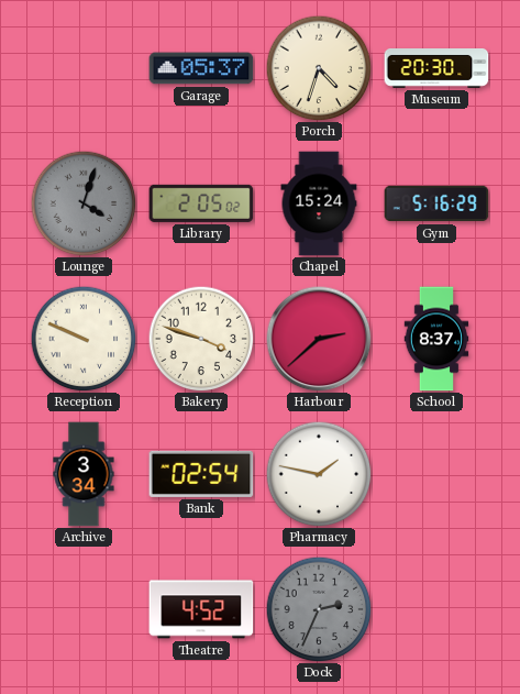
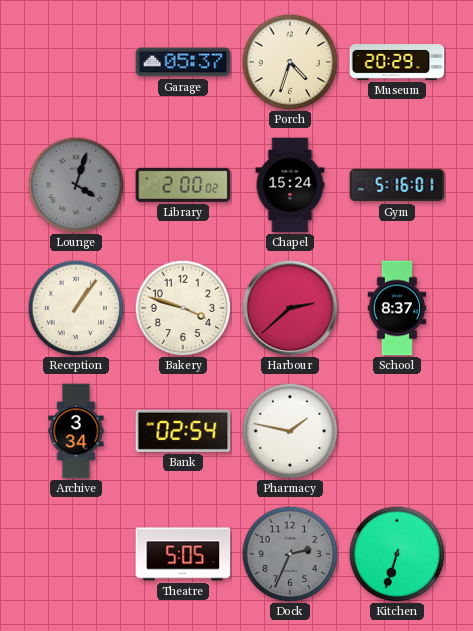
Museum: 20:30 -> 20:29
Library: 2:05 -> 2:00
Gym: 5:16:29 -> 5:16:01
Reception: 9:49 -> 1:06
Theatre: 4:52 -> 5:05
Kitchen: none -> 6:33
